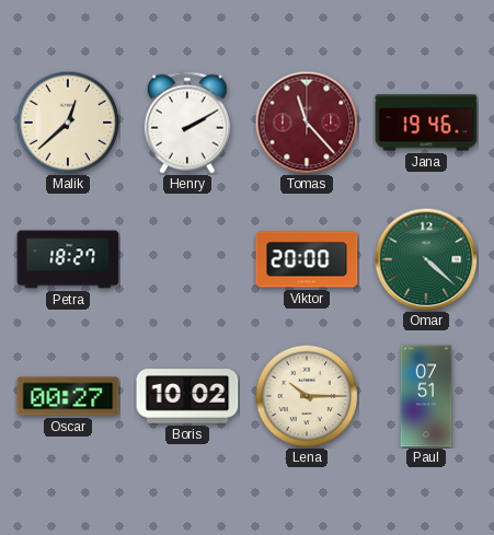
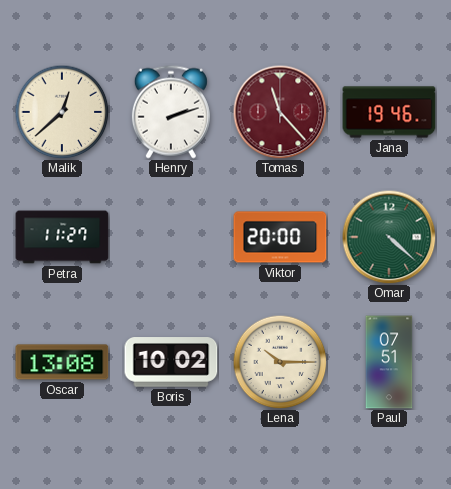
Henry: 2:10 -> 2:12
Petra: 18:27 -> 11:27
Oscar: 00:27 -> 13:08
